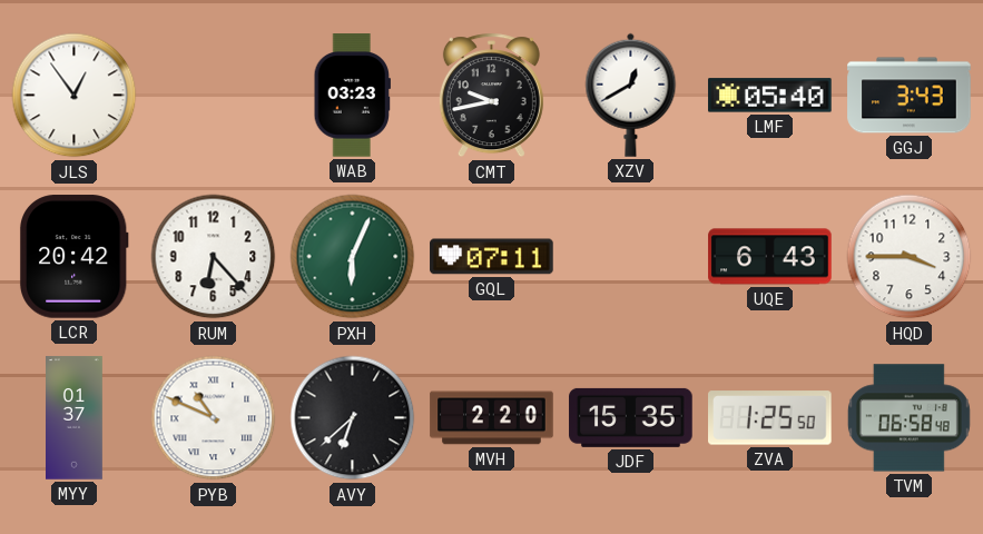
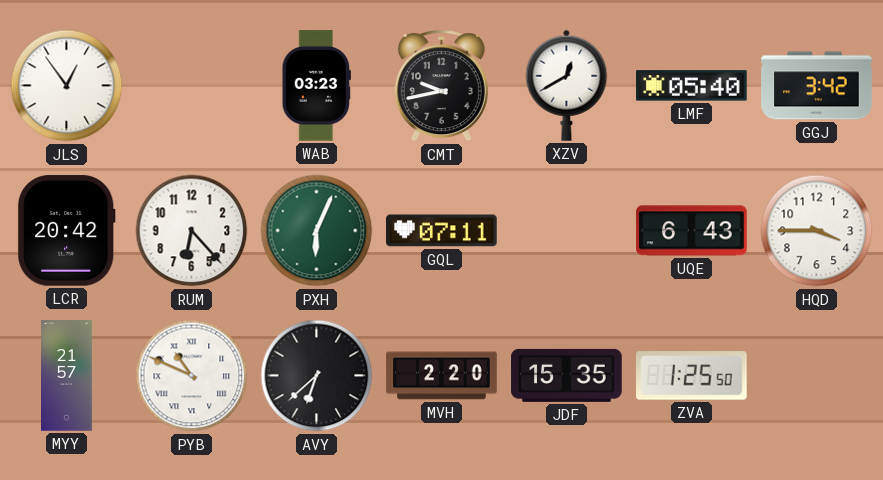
GGJ: 3:43 -> 3:42
MYY: 01:37 -> 21:57
TVM: 06:58 -> none
